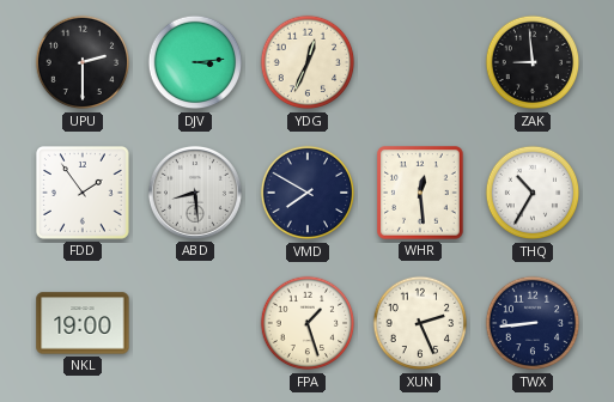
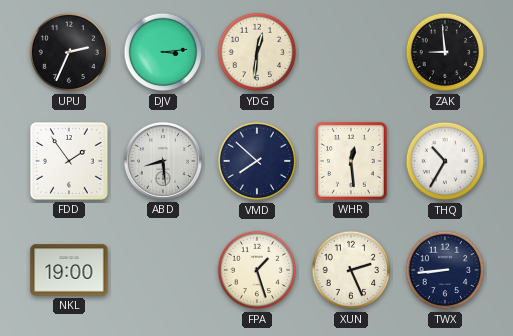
UPU: 2:30 -> 2:34
YDG: 12:34 -> 12:31
VMD: 7:50 -> 7:52
